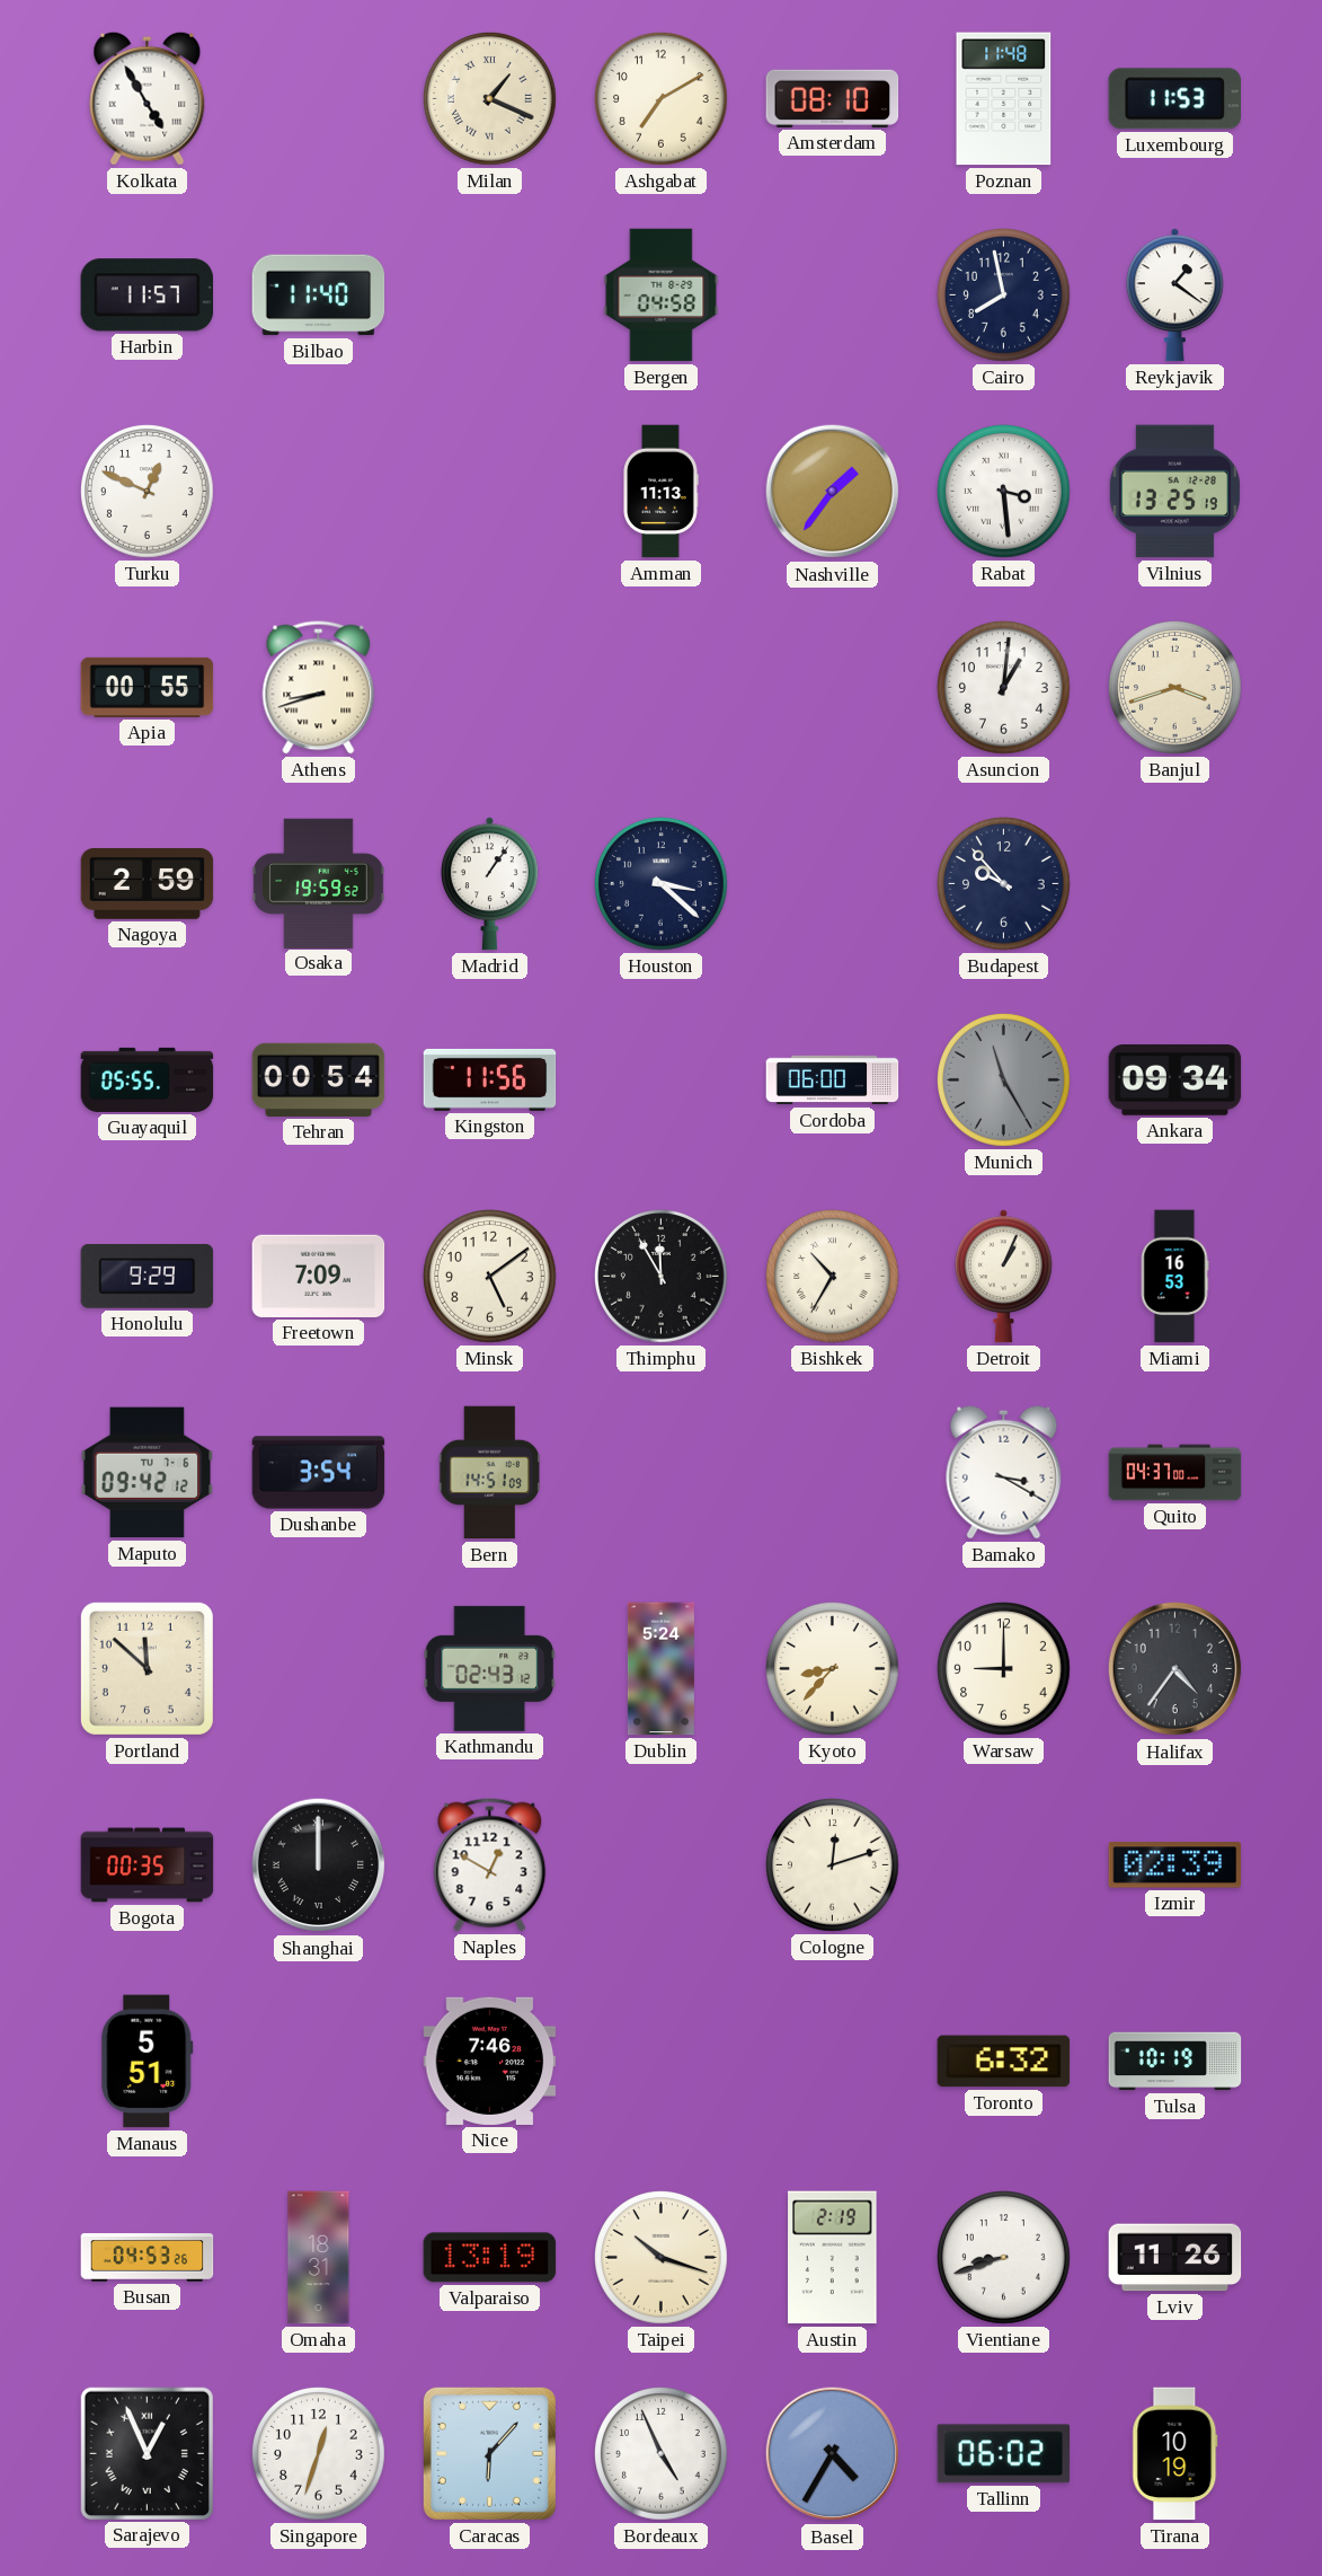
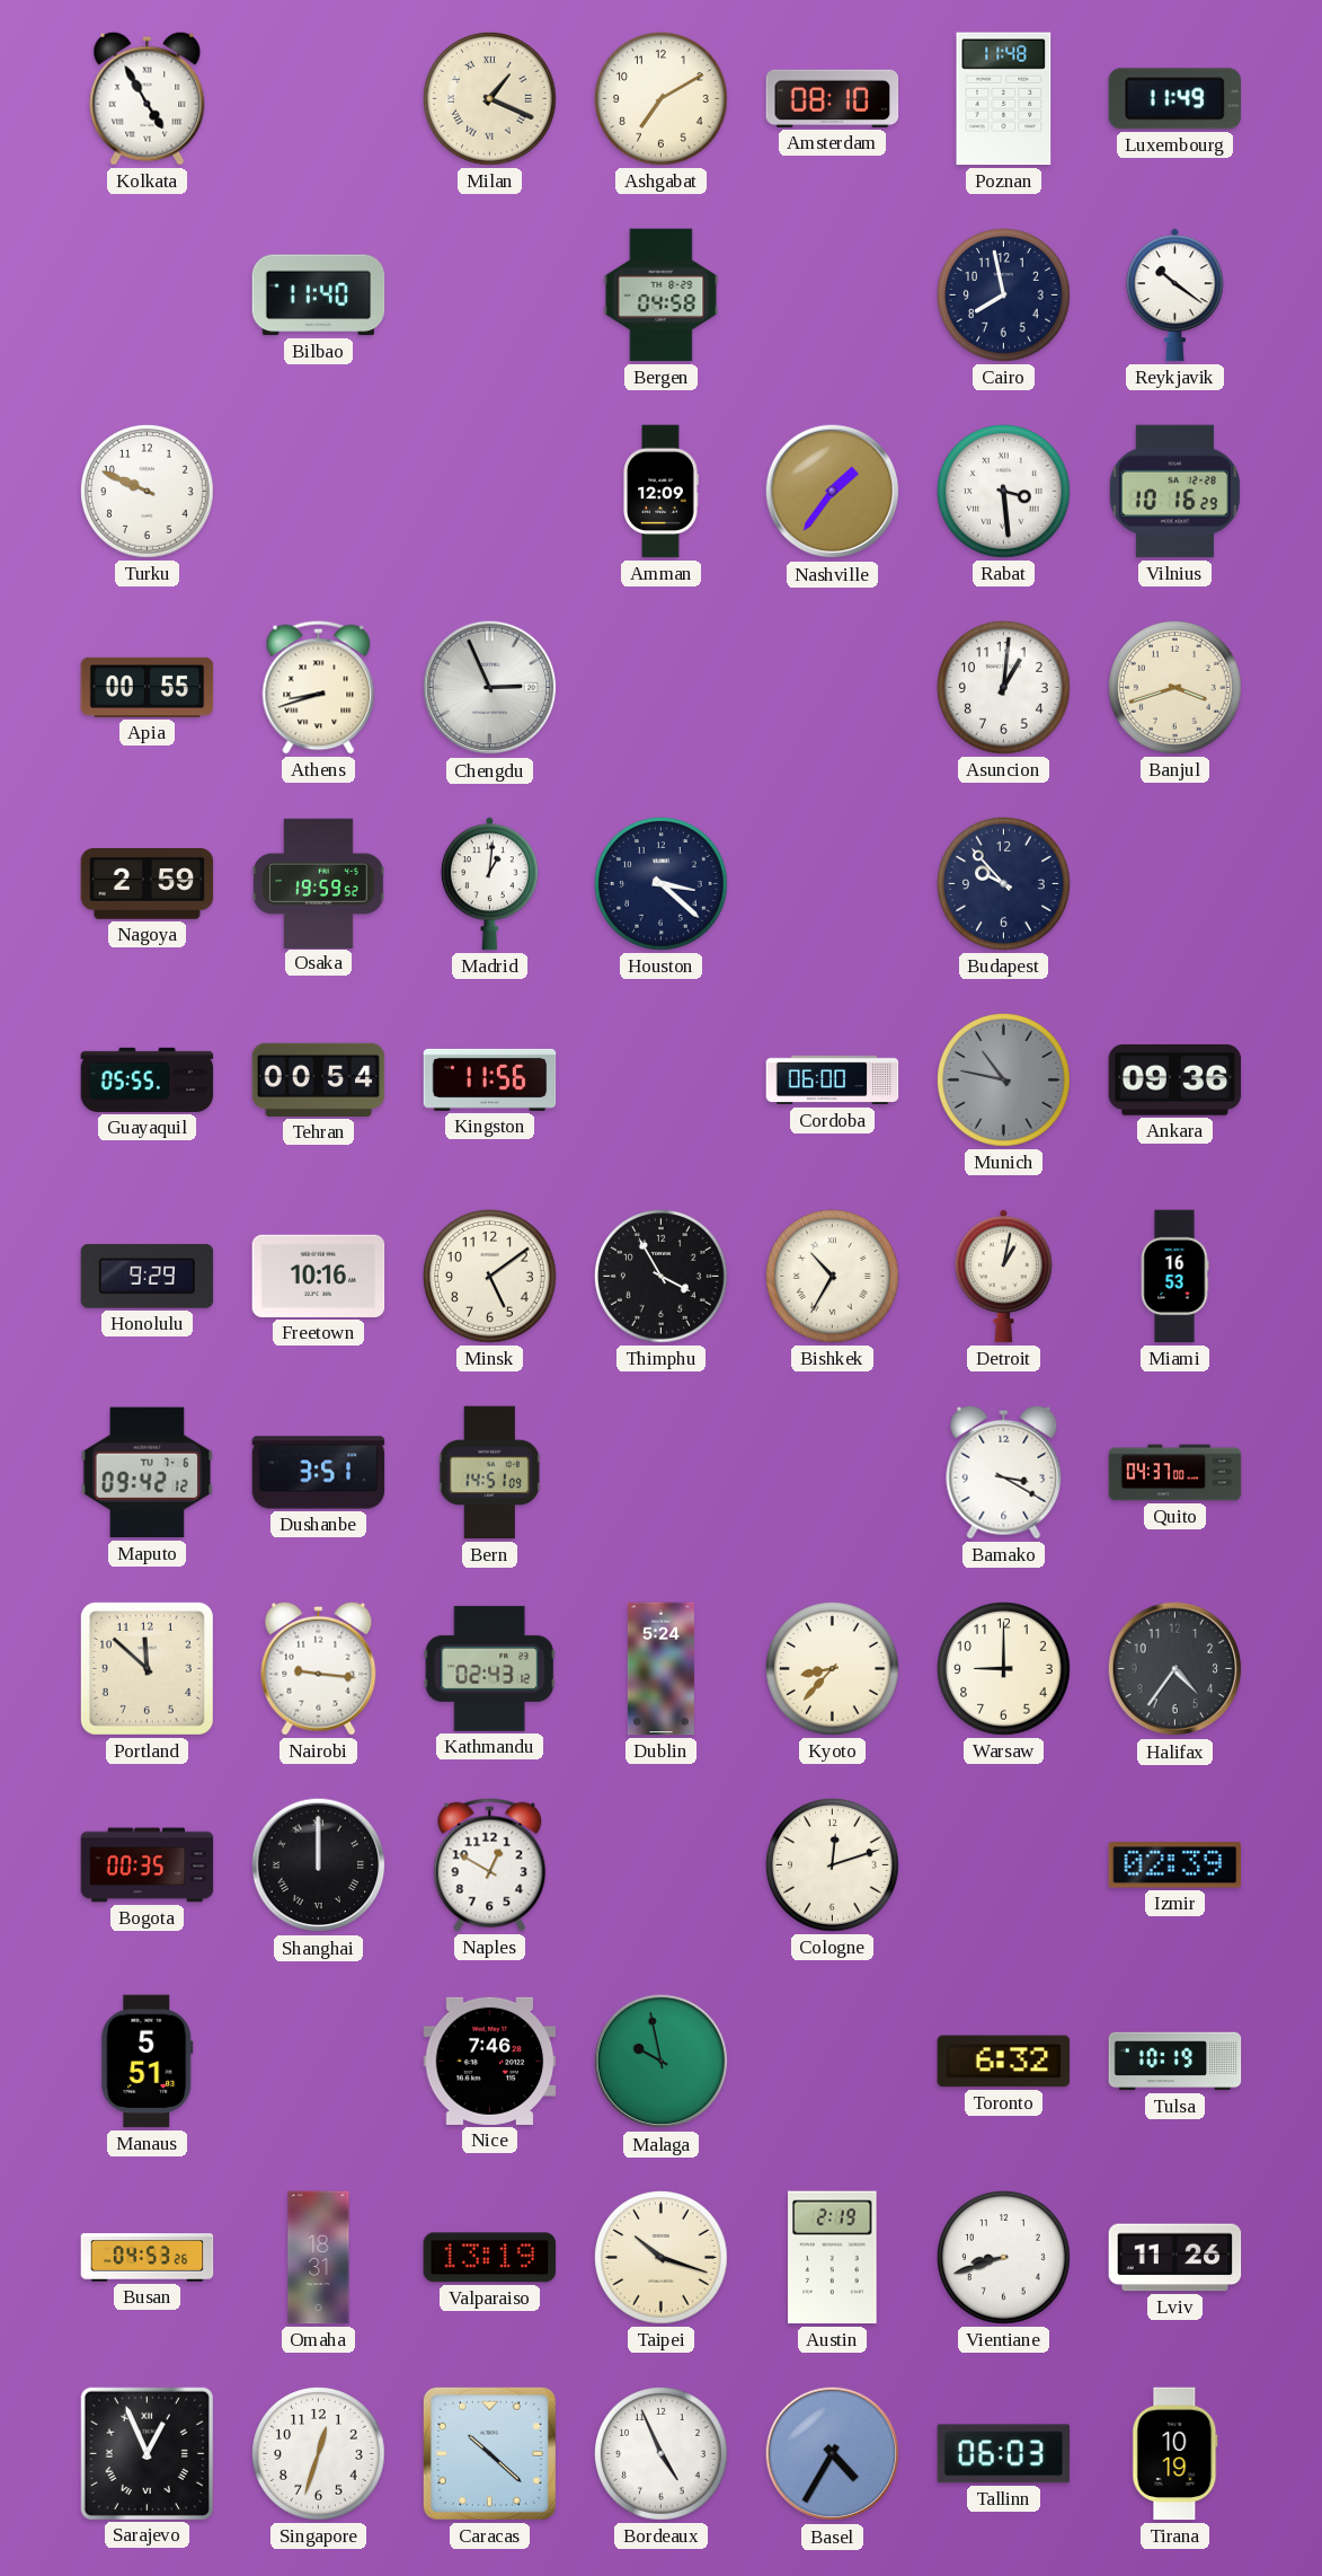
Luxembourg: 11:53 -> 11:49
Harbin: 11:57 -> none
Reykjavik: 1:21 -> 10:21
Turku: 12:49 -> 9:49
Amman: 11:13 -> 12:09
Vilnius: 13:25 -> 10:16
Chengdu: none -> 2:56
Madrid: 1:06 -> 1:01
Munich: 11:25 -> 10:47
Ankara: 09:34 -> 09:36
Freetown: 7:09 -> 10:16
Thimphu: 11:55 -> 3:55
Detroit: 1:04 -> 1:02
Dushanbe: 3:54 -> 3:51
Nairobi: none -> 9:16
Malaga: none -> 9:58
Caracas: 6:07 -> 10:22
Tallinn: 06:02 -> 06:03
